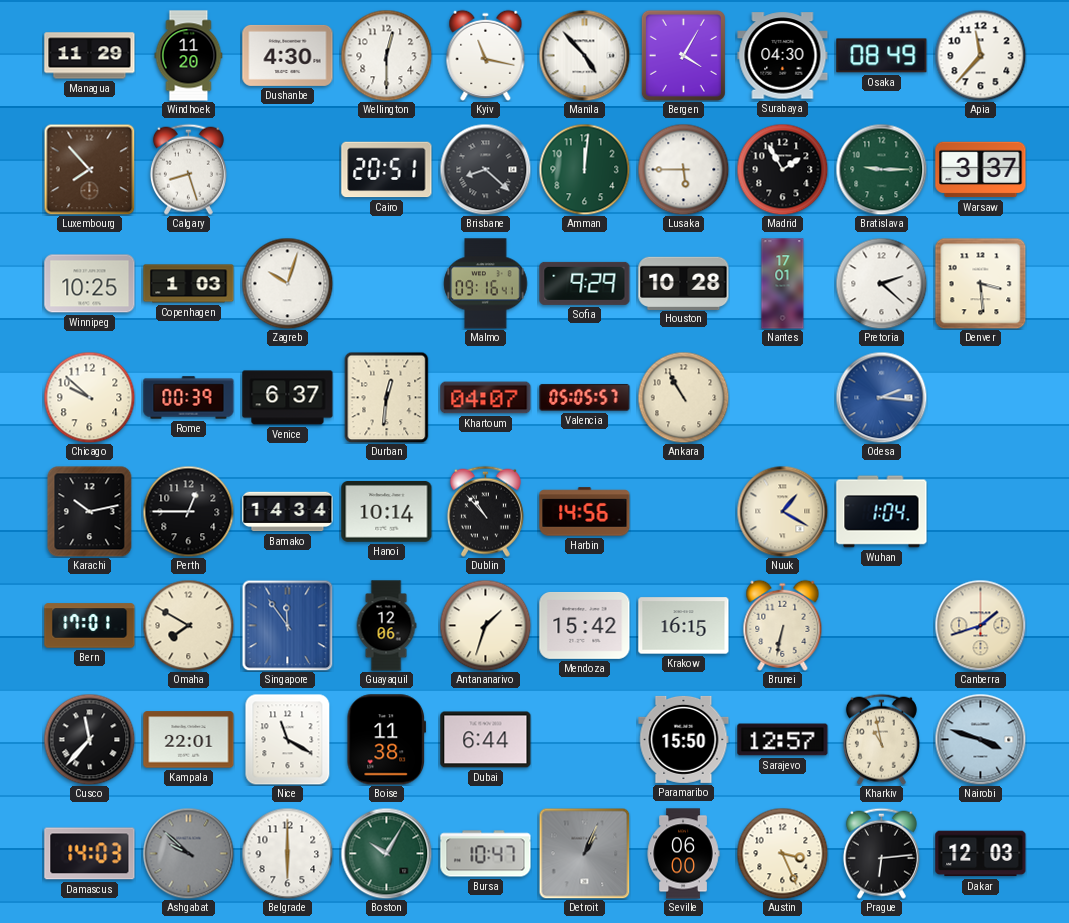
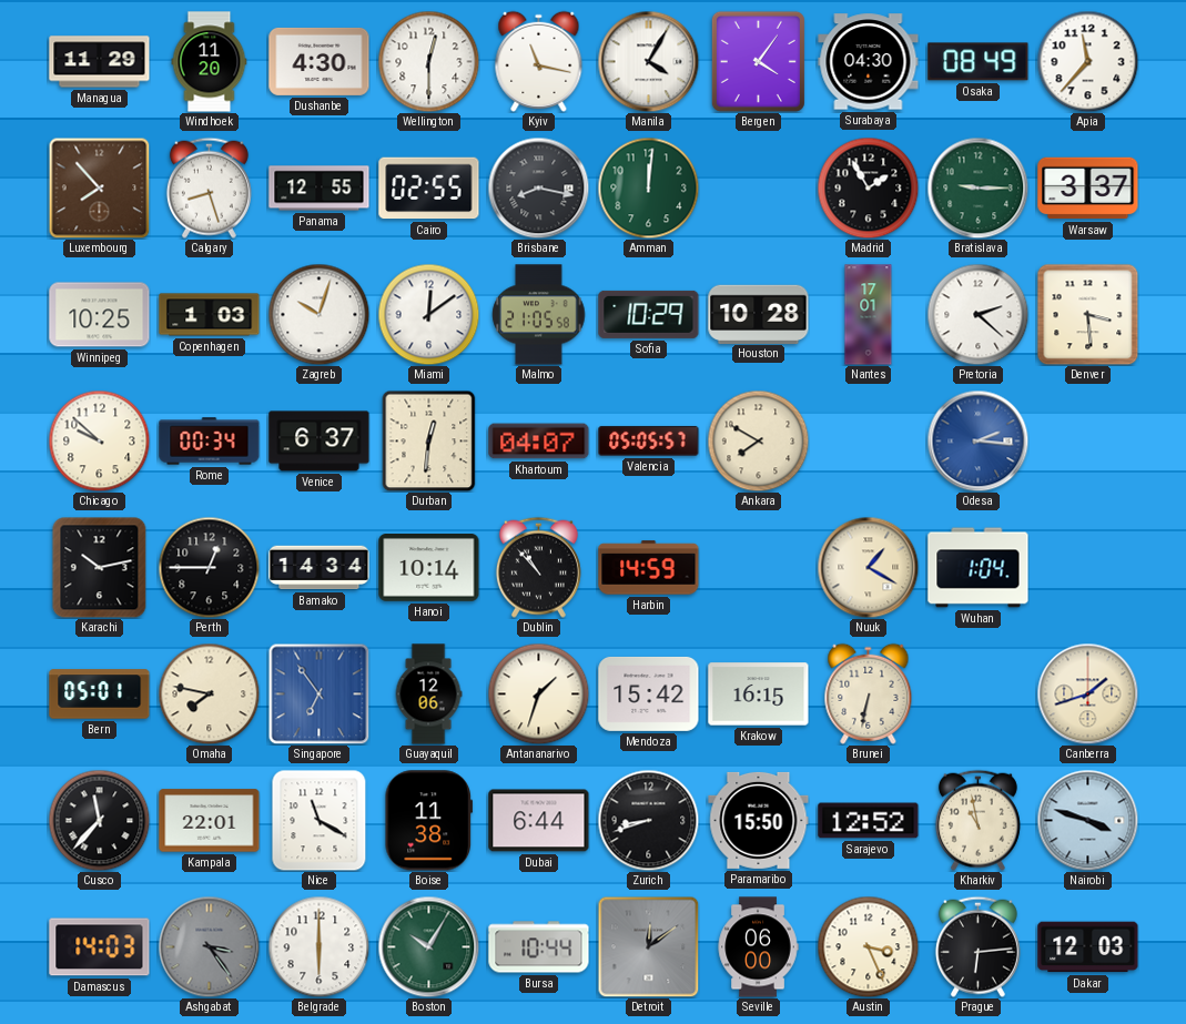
Manila: 4:53 -> 4:05
Bergen: 4:05 -> 4:06
Panama: none -> 12:55
Cairo: 20:51 -> 02:55
Brisbane: 8:22 -> 8:17
Lusaka: 5:45 -> none
Miami: none -> 12:09
Malmo: 09:16 -> 21:05
Sofia: 9:29 -> 10:29
Rome: 00:39 -> 00:34
Ankara: 10:55 -> 7:50
Harbin: 14:56 -> 14:59
Bern: 17:01 -> 05:01
Omaha: 7:50 -> 7:47
Singapore: 11:54 -> 6:54
Zurich: none -> 8:42
Sarajevo: 12:57 -> 12:52
Ashgabat: 9:52 -> 3:24
Bursa: 10:47 -> 10:44
Detroit: 1:04 -> 12:09
